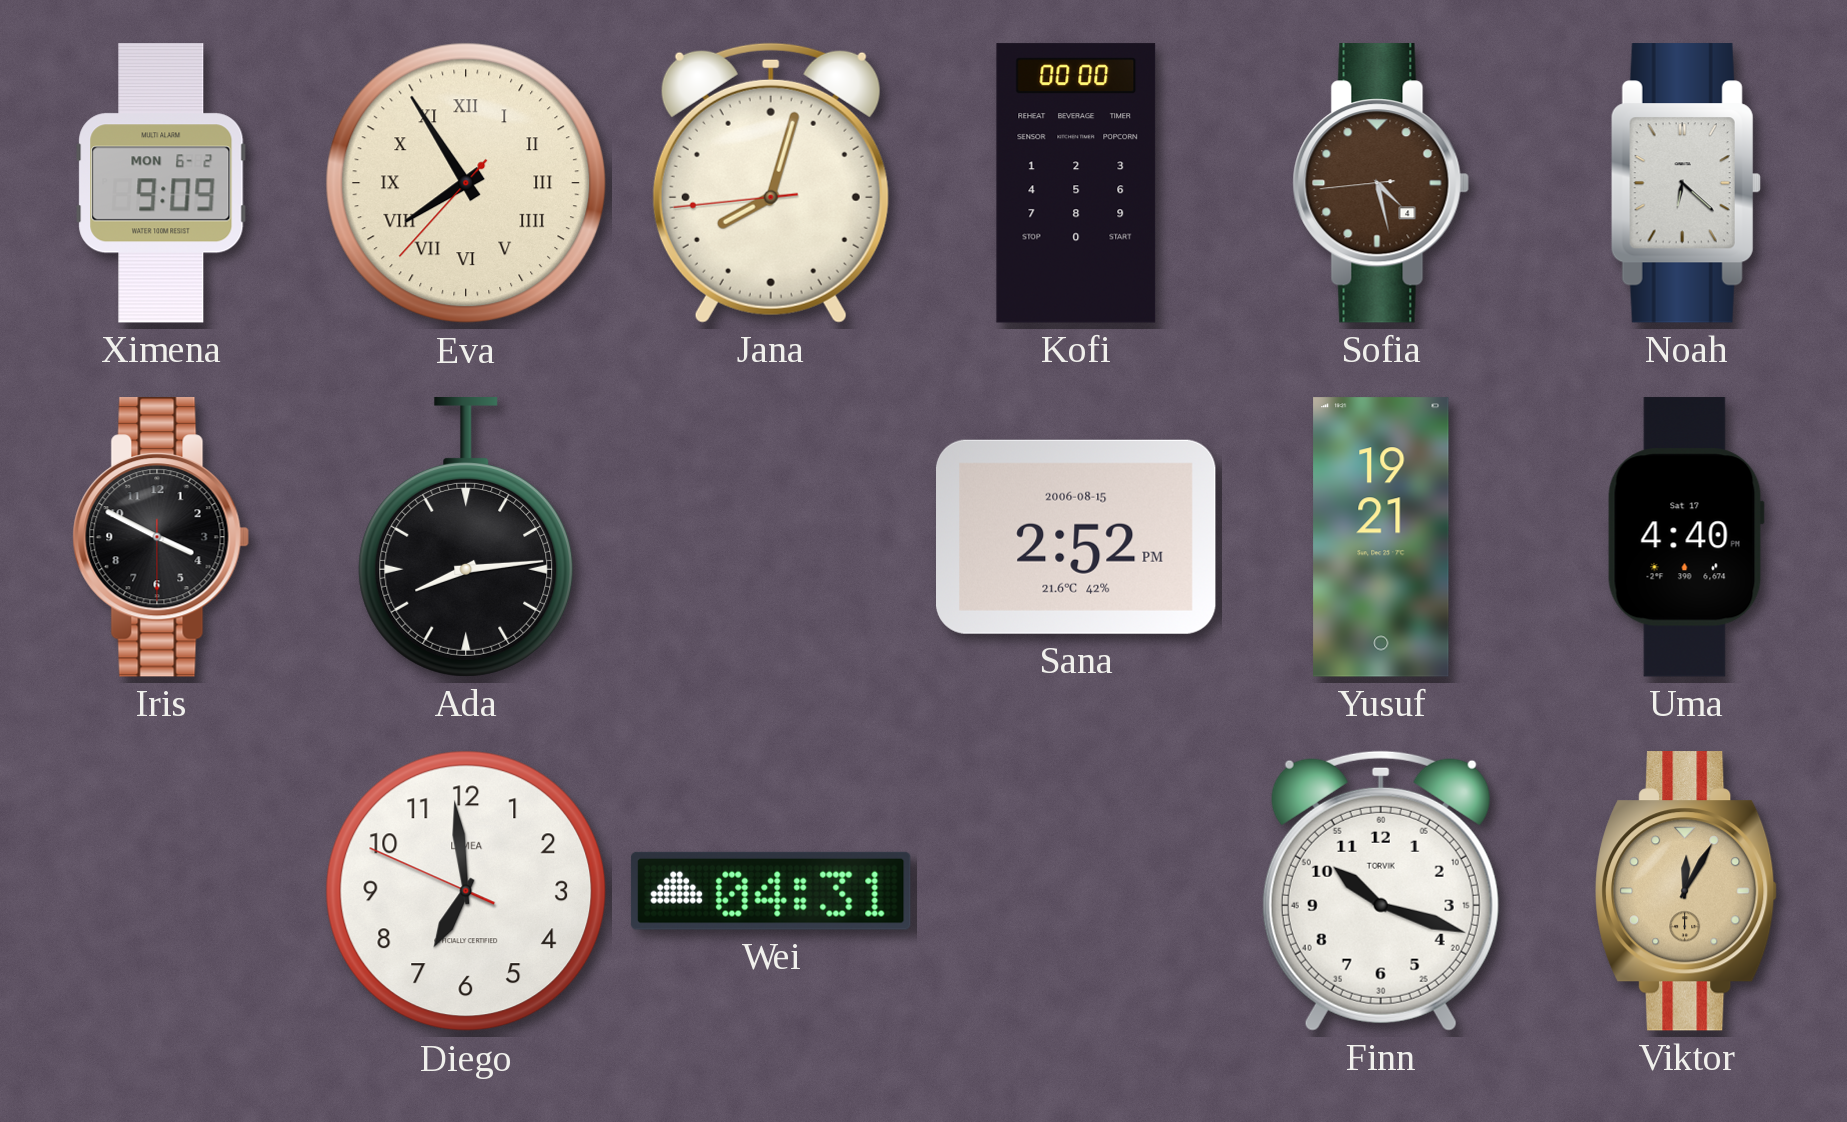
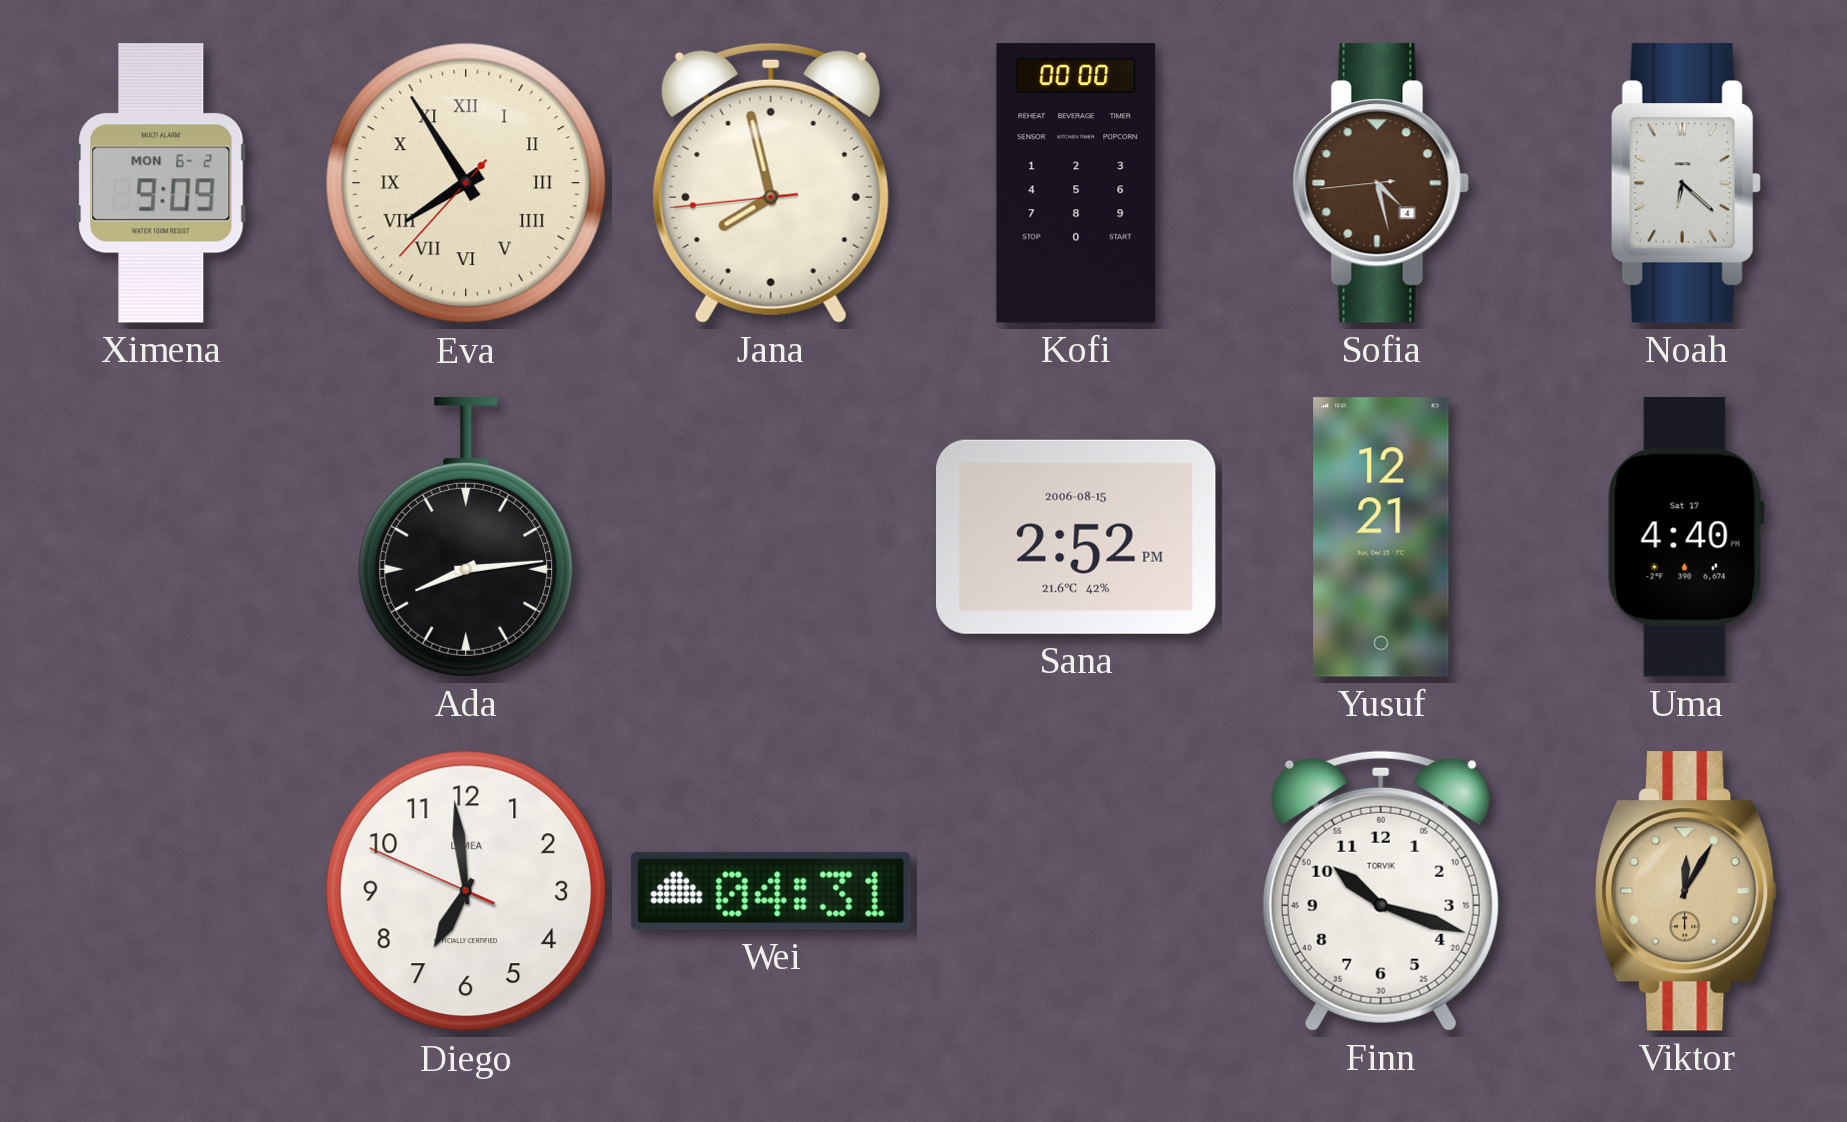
Jana: 8:02 -> 7:57
Iris: 3:49 -> none
Yusuf: 19:21 -> 12:21
